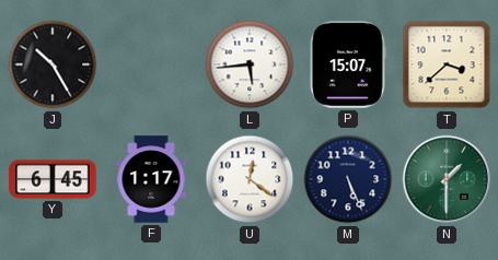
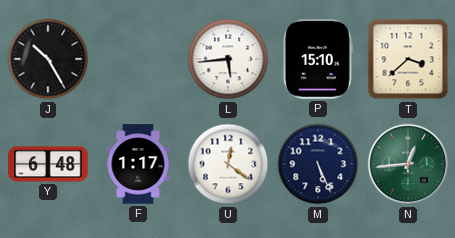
P: 15:07 -> 15:10
Y: 6:45 -> 6:48
N: 1:30 -> 12:44
